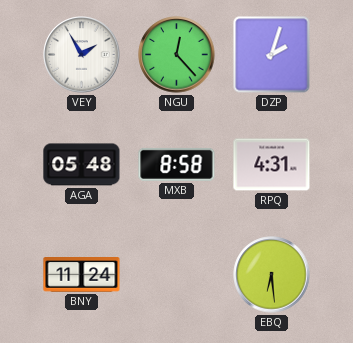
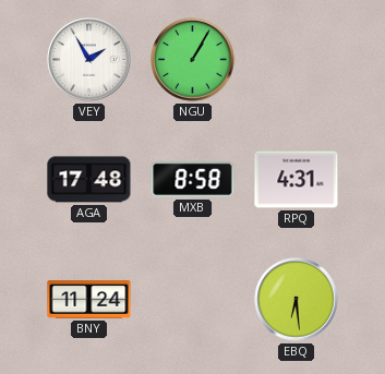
NGU: 12:23 -> 1:05
DZP: 2:03 -> none
AGA: 05:48 -> 17:48
